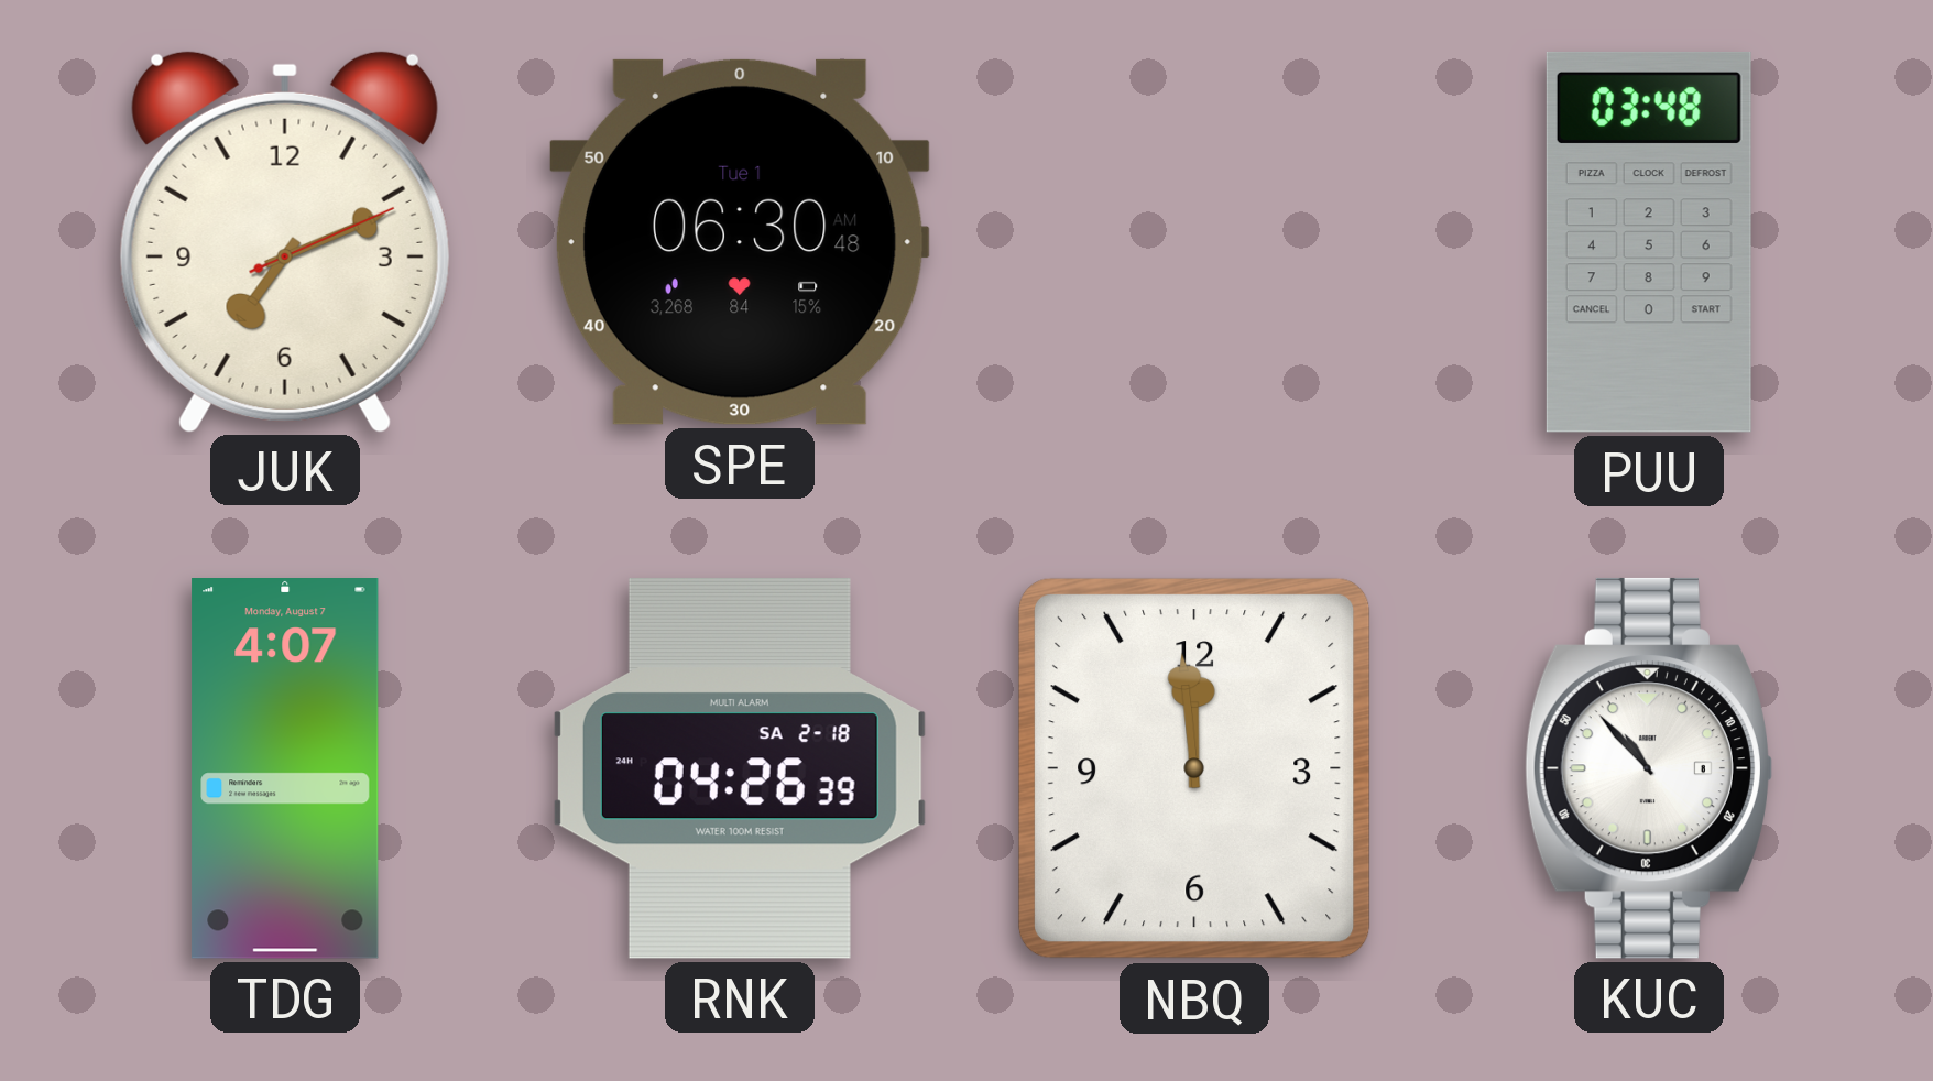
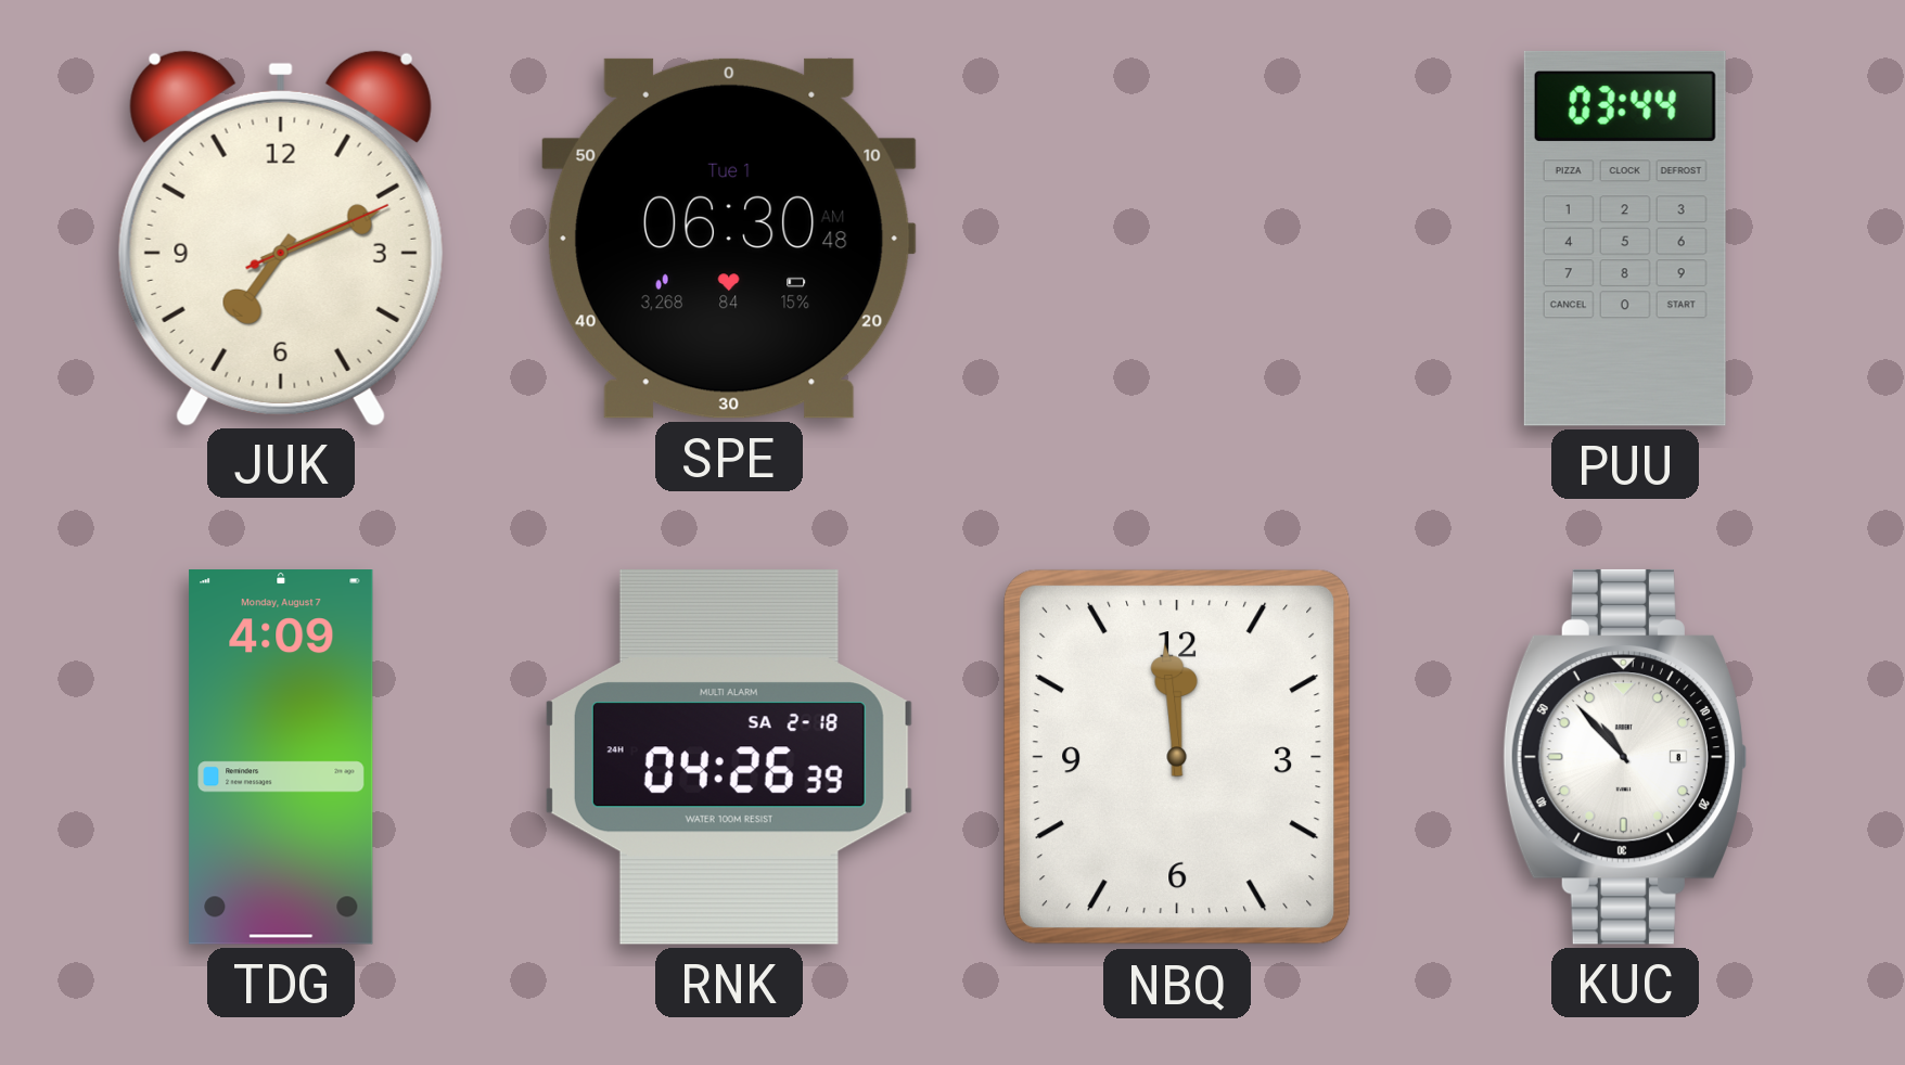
PUU: 03:48 -> 03:44
TDG: 4:07 -> 4:09
